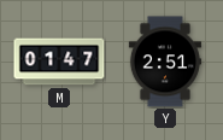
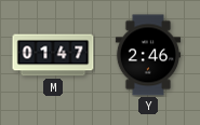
Y: 2:51 -> 2:46
